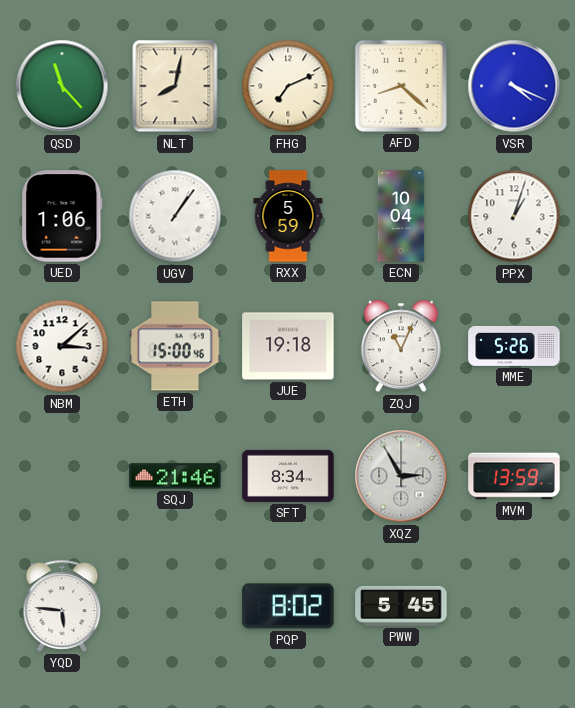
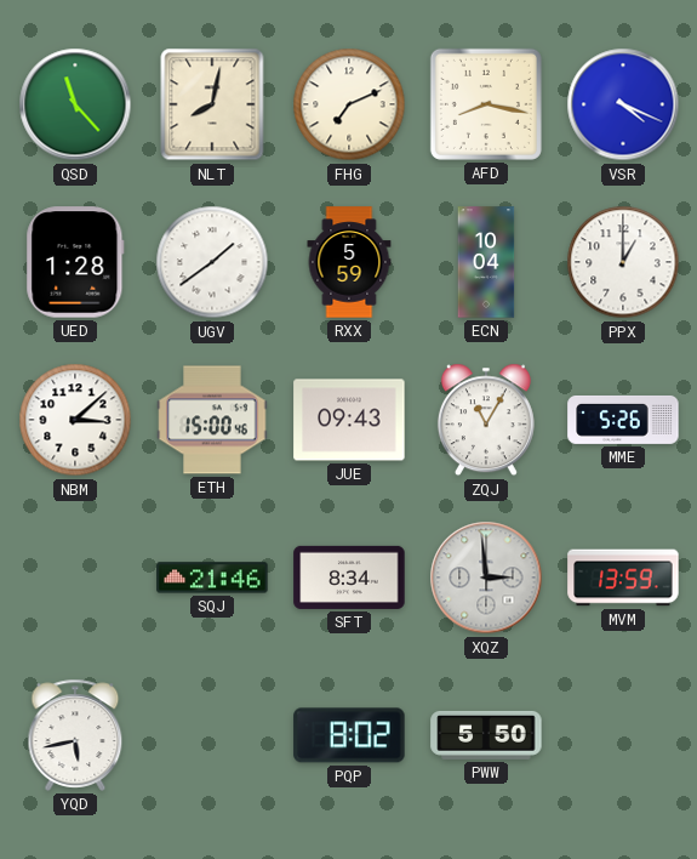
AFD: 8:22 -> 8:17
UED: 1:06 -> 1:28
UGV: 1:06 -> 1:39
PPX: 1:03 -> 1:00
JUE: 19:18 -> 09:43
ZQJ: 11:04 -> 11:05
XQZ: 2:55 -> 2:59
YQD: 5:46 -> 5:43
PWW: 5:45 -> 5:50
